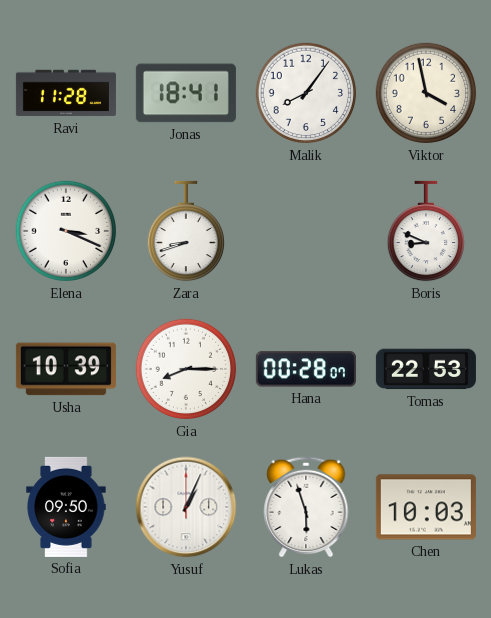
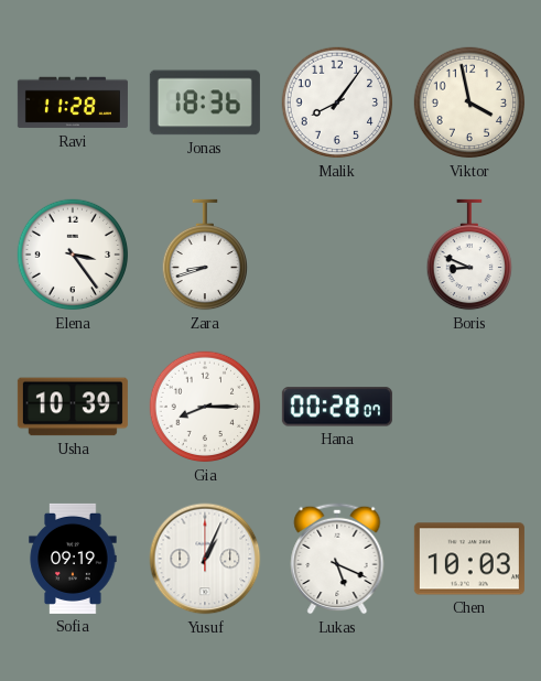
Jonas: 18:41 -> 18:36
Elena: 3:19 -> 3:24
Tomas: 22:53 -> none
Sofia: 09:50 -> 09:19
Lukas: 5:57 -> 5:19
